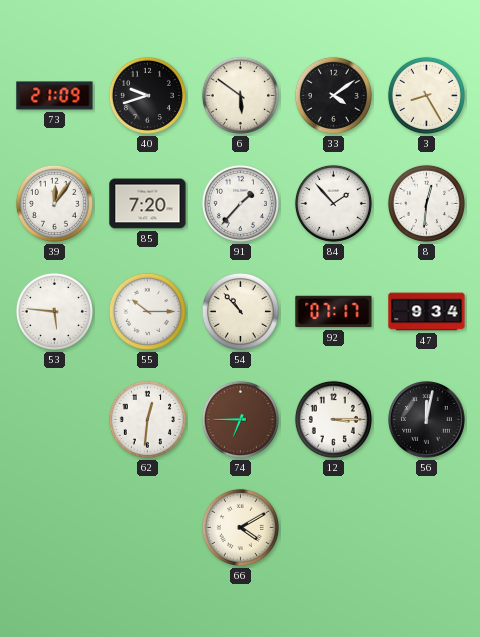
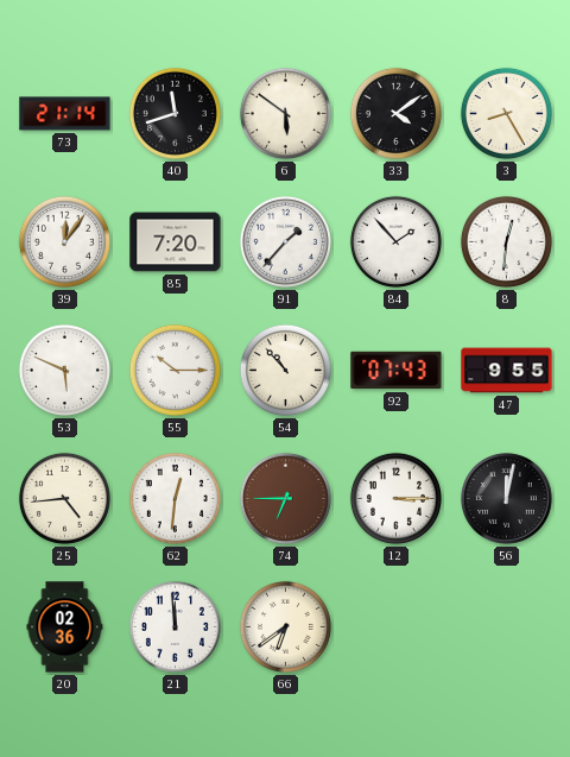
73: 21:09 -> 21:14
40: 9:42 -> 11:42
53: 5:46 -> 5:49
92: 07:17 -> 07:43
47: 9:34 -> 9:55
25: none -> 4:44
20: none -> 02:36
21: none -> 11:59
66: 4:10 -> 6:39
